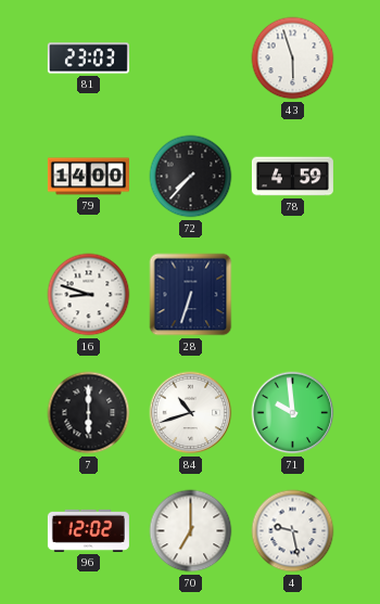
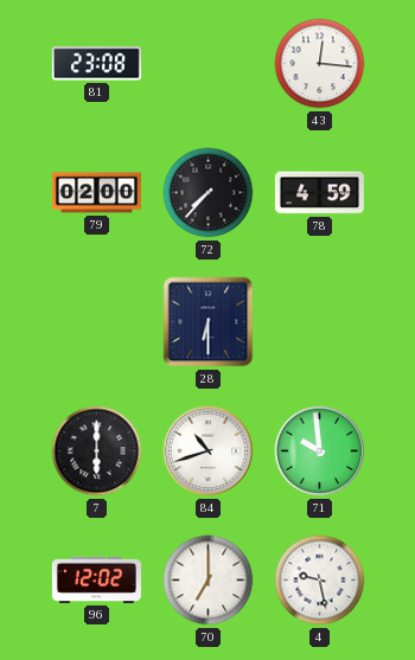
81: 23:03 -> 23:08
43: 5:57 -> 12:16
79: 14:00 -> 02:00
16: 8:48 -> none
28: 6:33 -> 6:30
